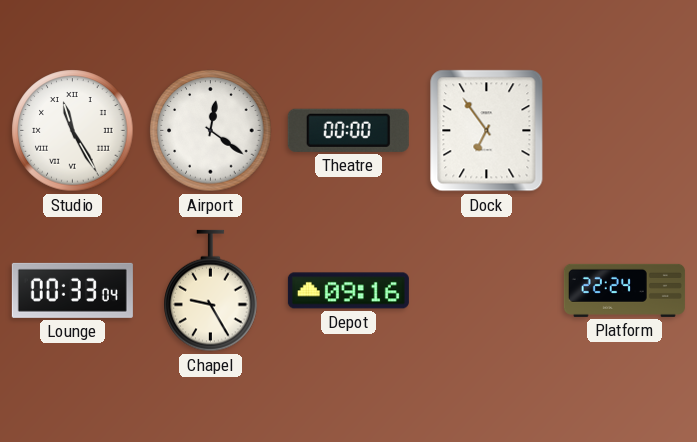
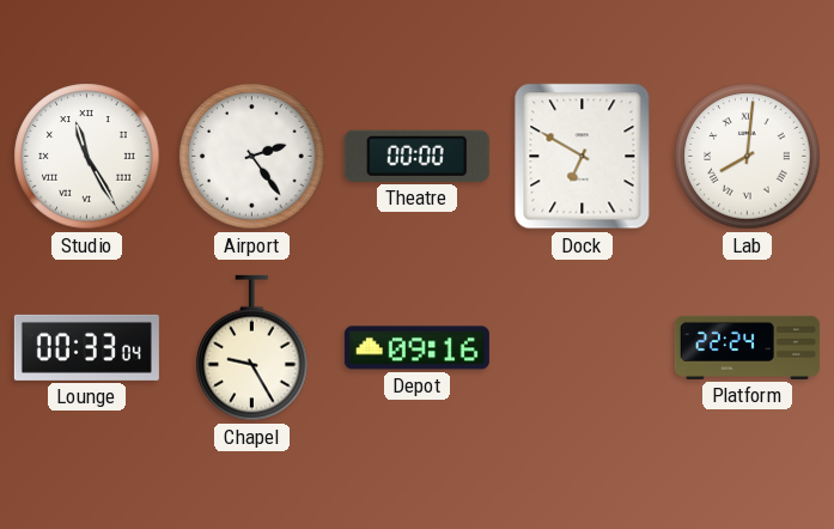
Airport: 12:21 -> 2:24
Dock: 6:54 -> 6:50
Lab: none -> 8:01
